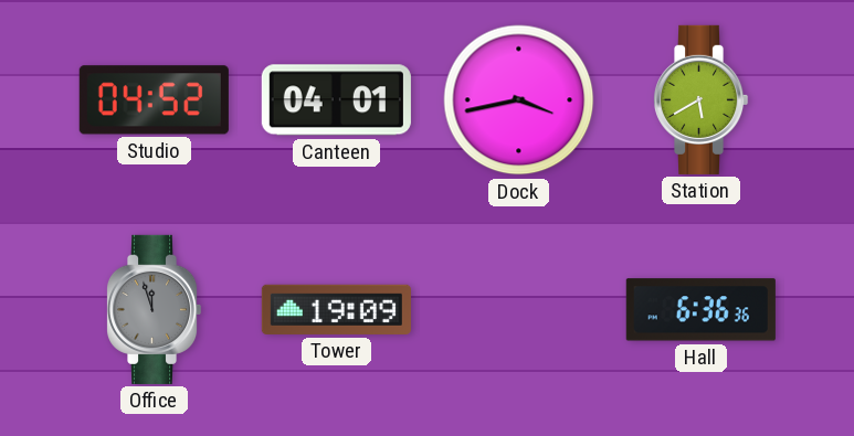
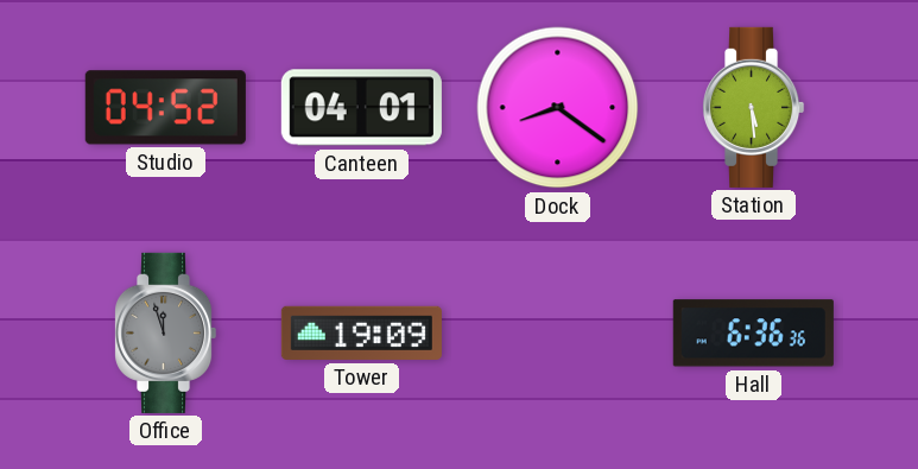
Dock: 3:43 -> 8:21
Station: 5:40 -> 5:29
